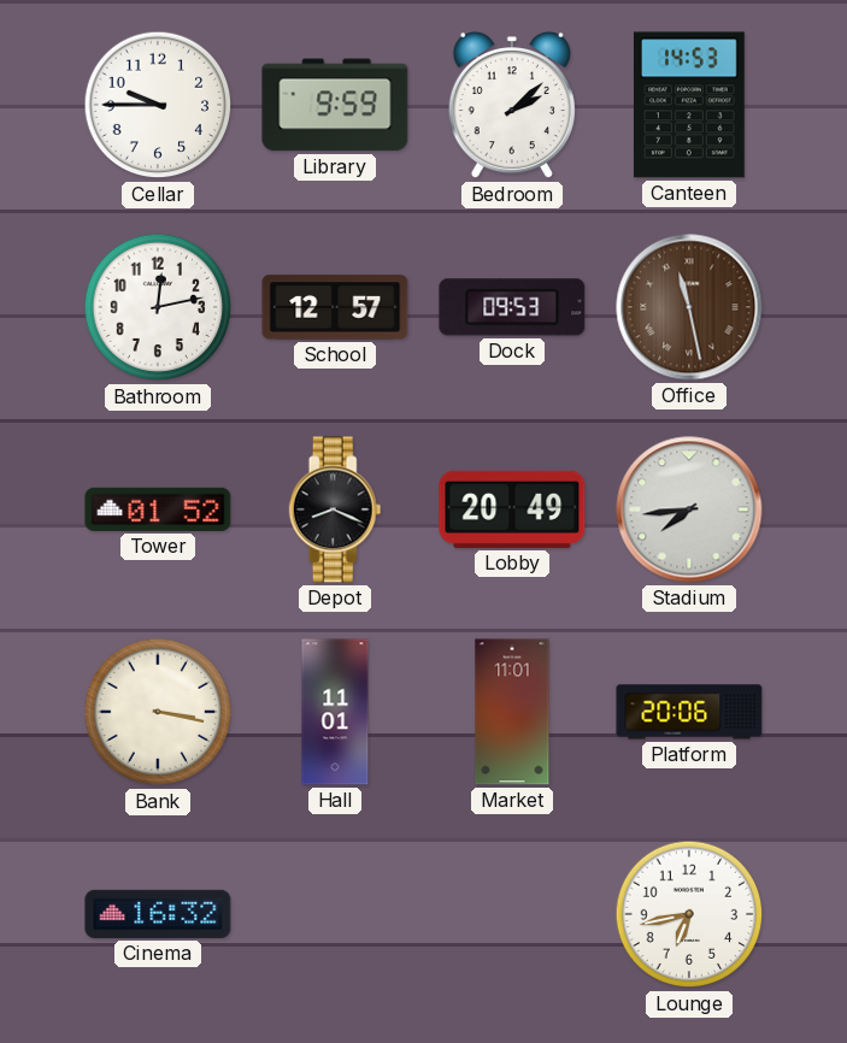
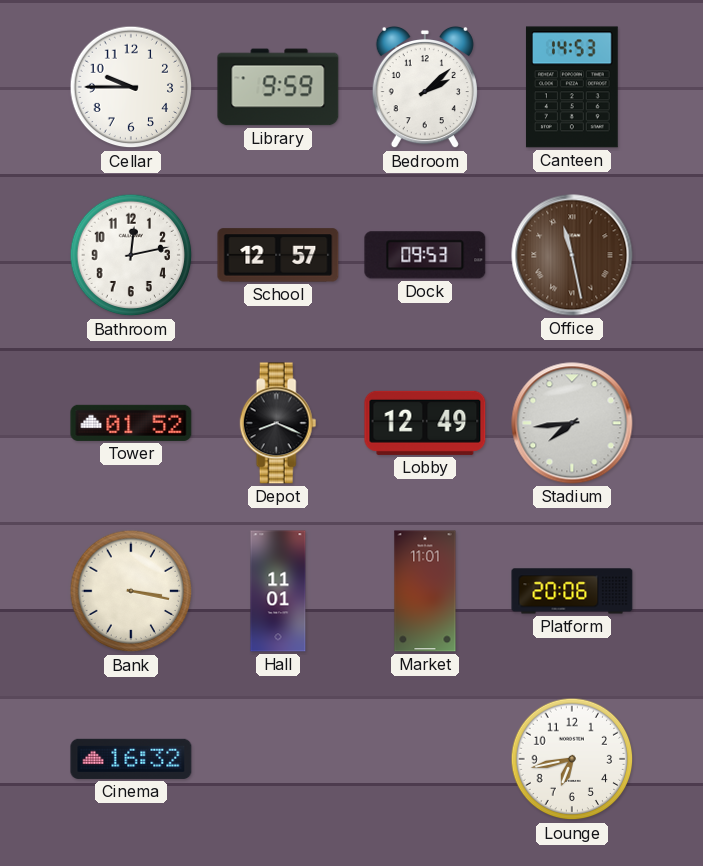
Lobby: 20:49 -> 12:49
